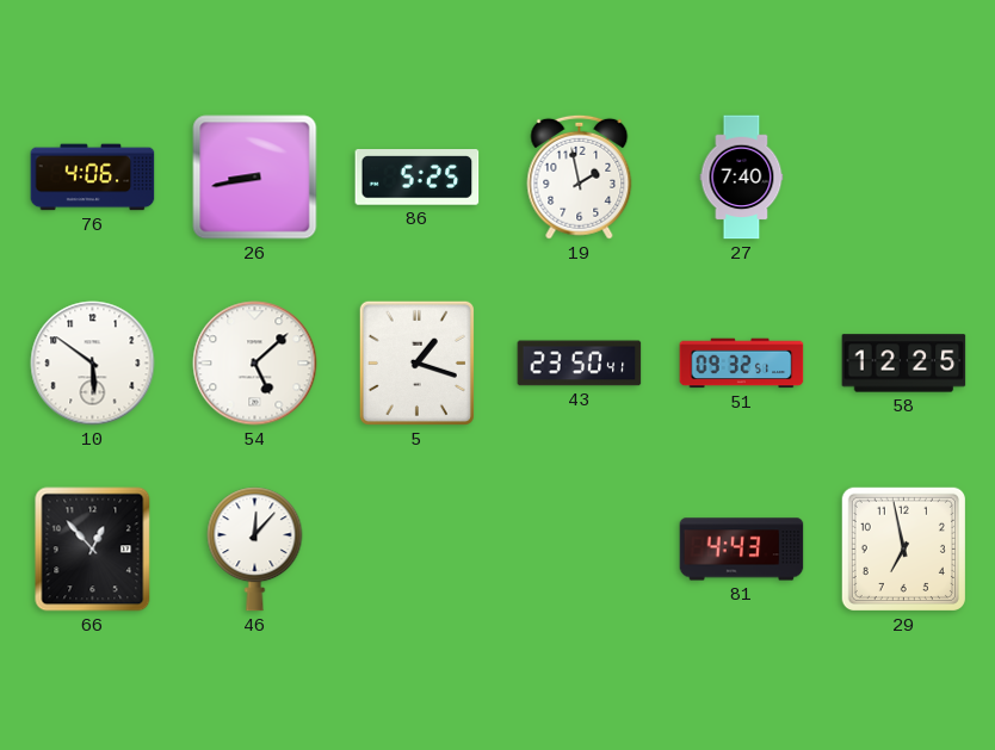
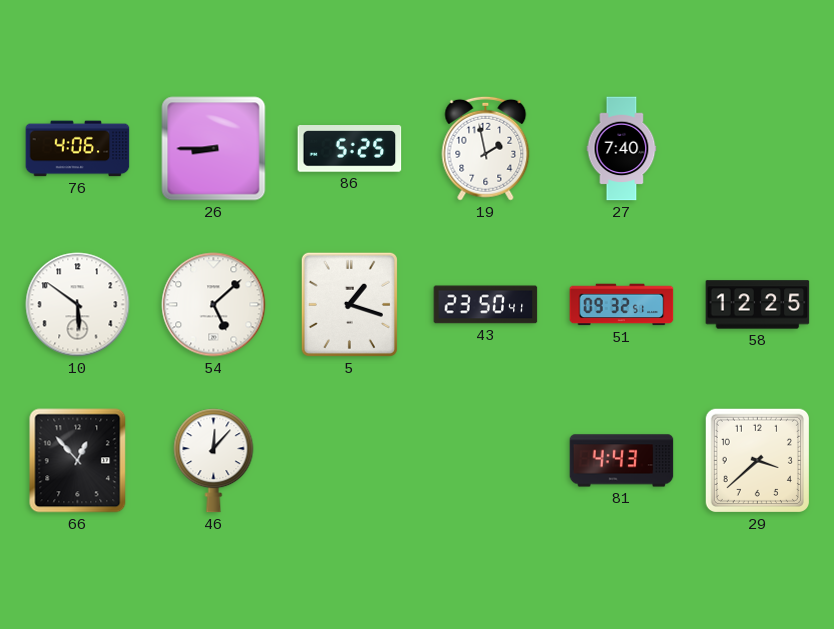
26: 8:43 -> 8:45
29: 6:58 -> 3:38
